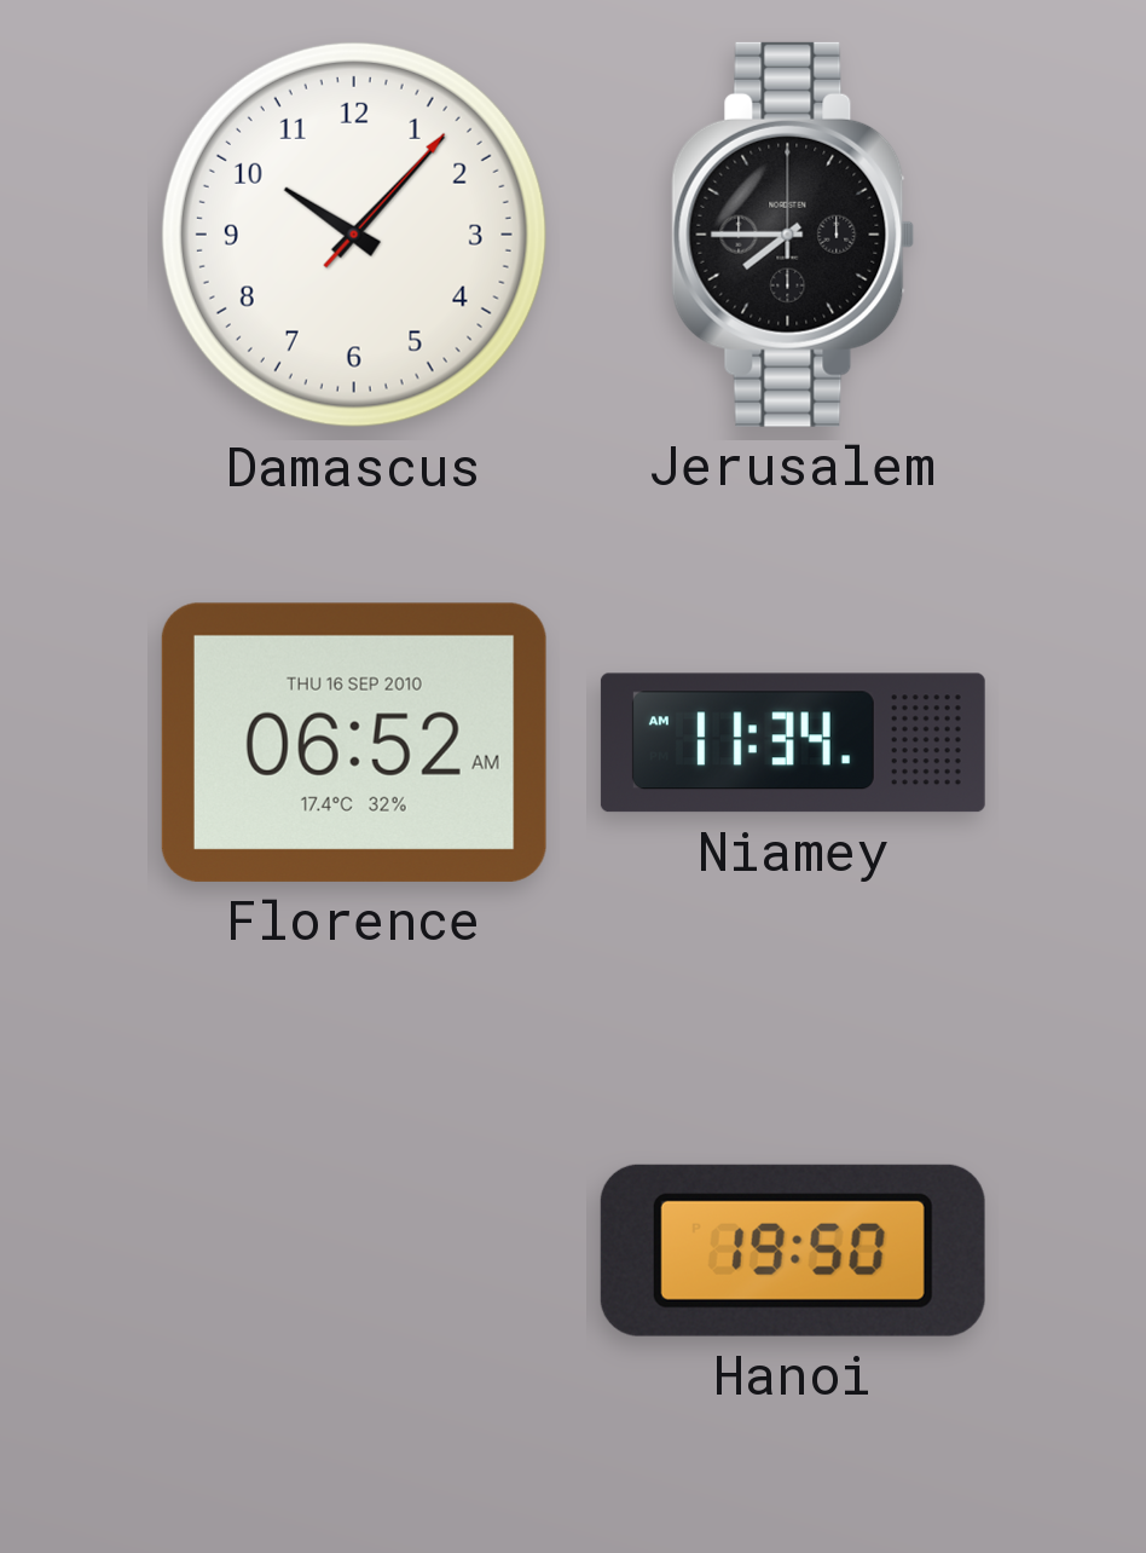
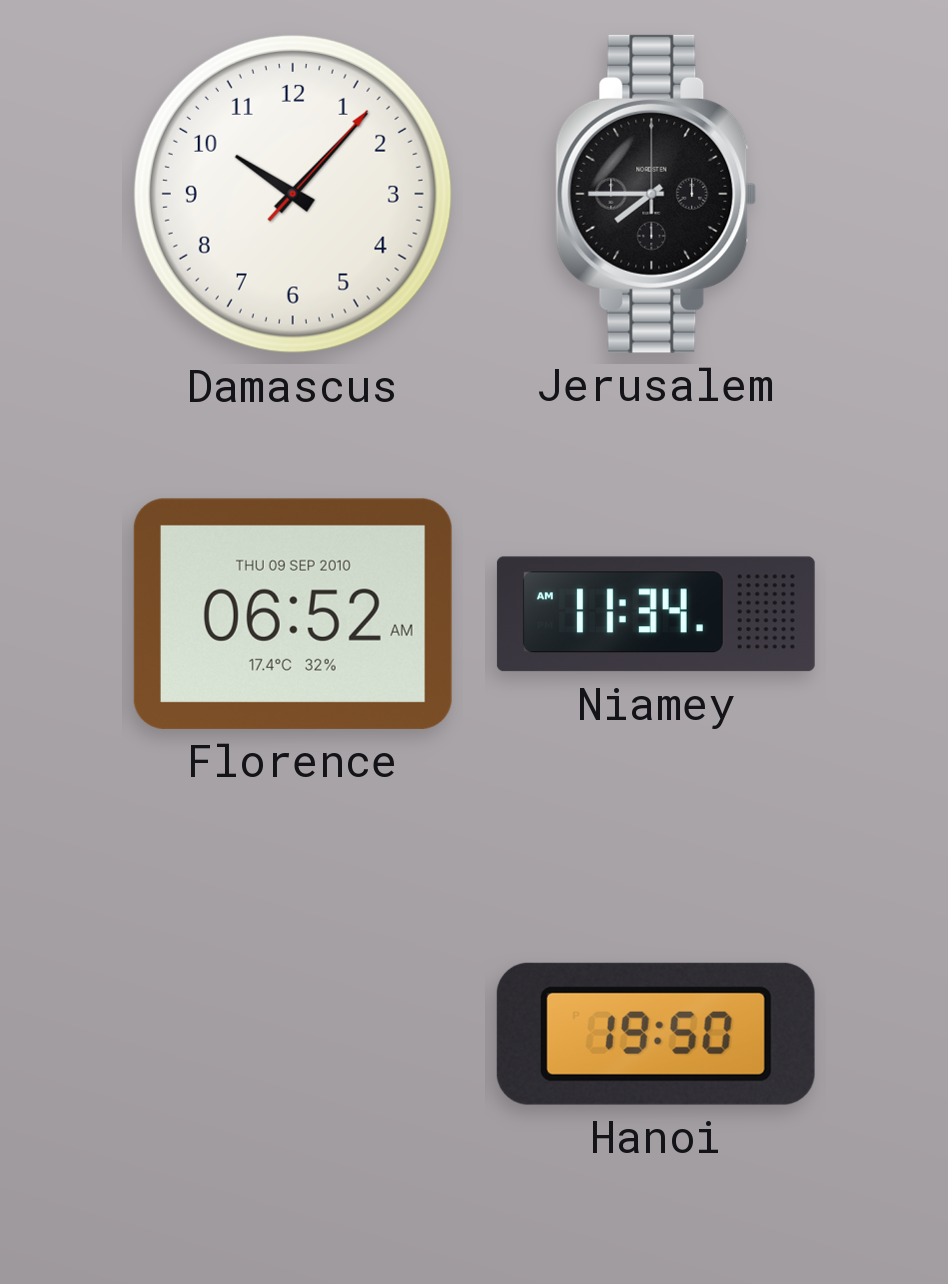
Florence date: THU 16 SEP 2010 -> THU 09 SEP 2010
